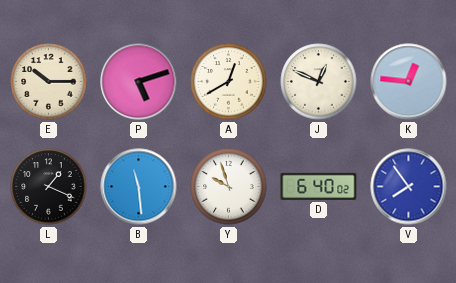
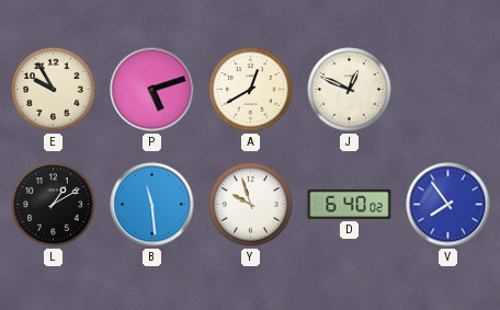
E: 10:15 -> 9:55
K: 12:46 -> none
L: 1:19 -> 1:10
